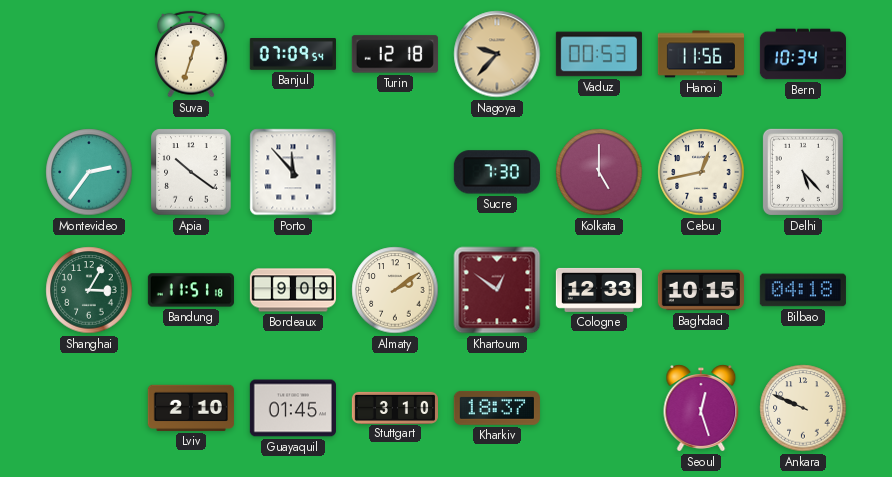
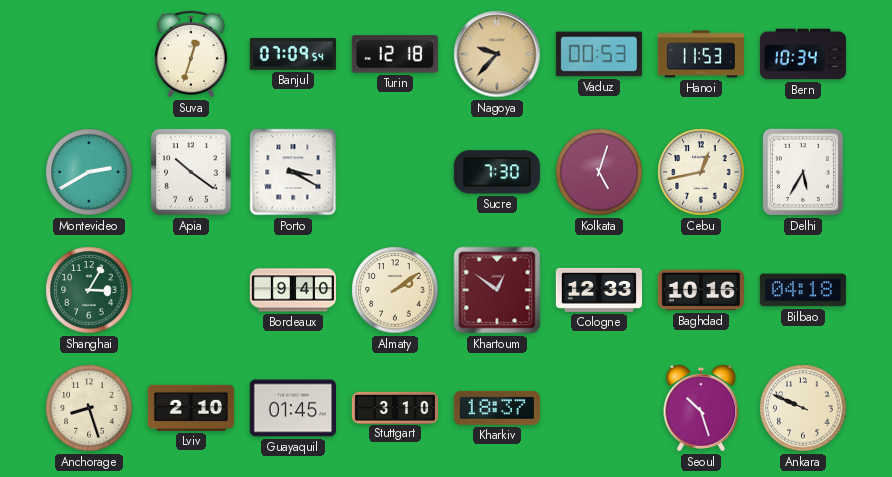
Hanoi: 11:56 -> 11:53
Montevideo: 2:36 -> 2:40
Porto: 11:53 -> 3:20
Kolkata: 5:00 -> 5:03
Delhi: 5:23 -> 5:35
Bandung: 11:51 -> none
Bordeaux: 9:09 -> 9:40
Baghdad: 10:15 -> 10:16
Anchorage: none -> 8:27
Seoul: 12:27 -> 10:27
